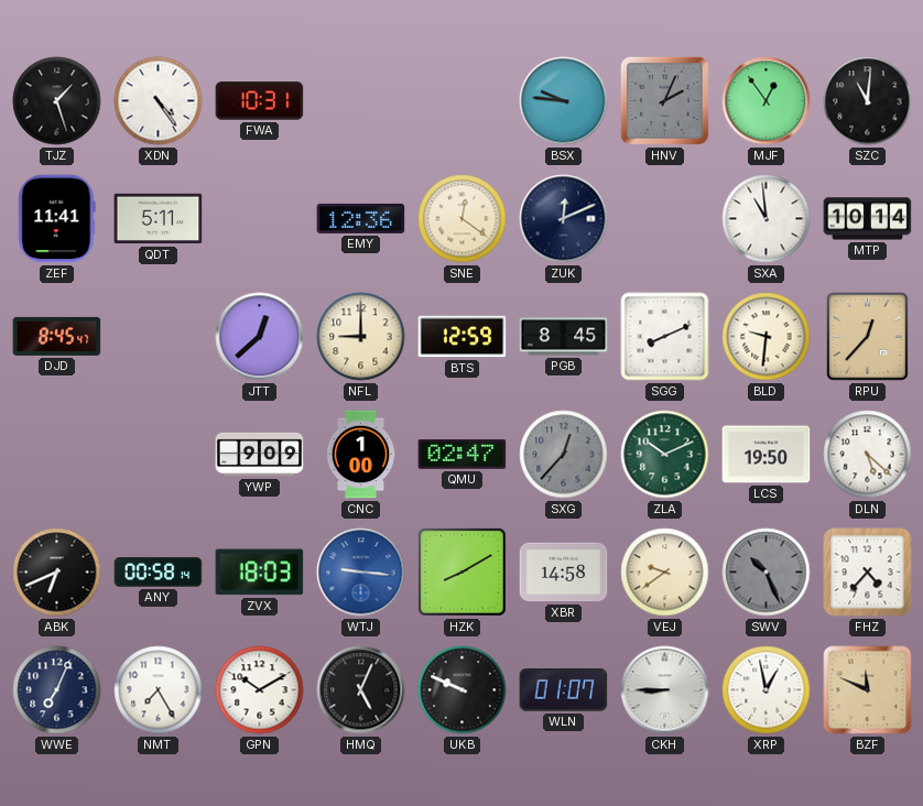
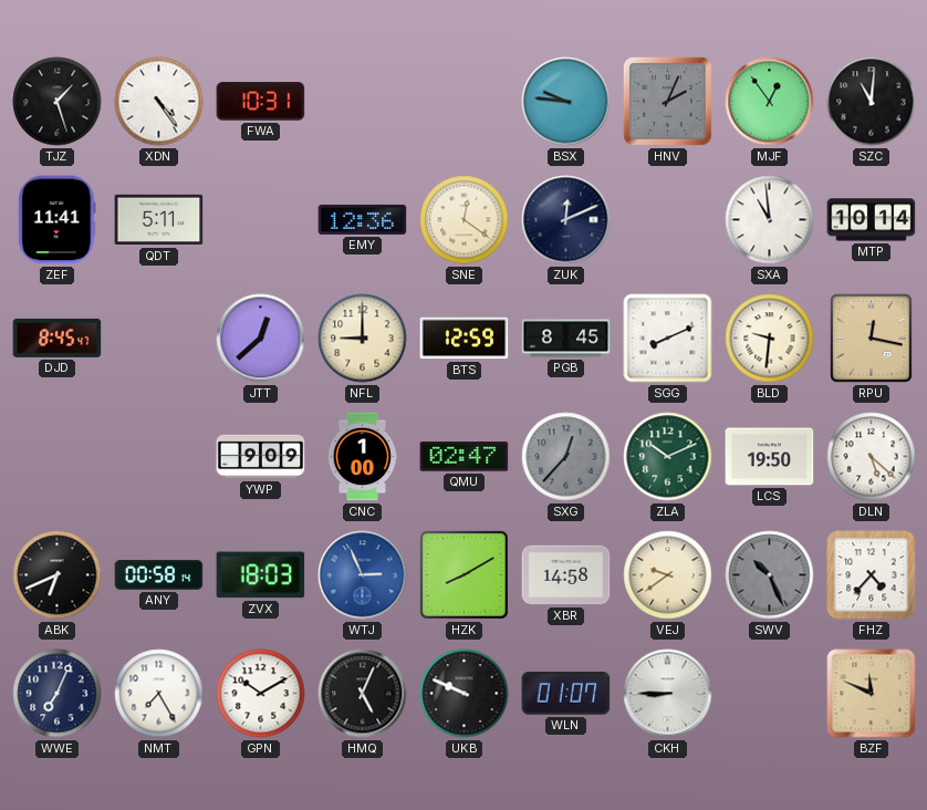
RPU: 12:37 -> 12:17
WTJ: 9:16 -> 2:56
XRP: 12:58 -> none
